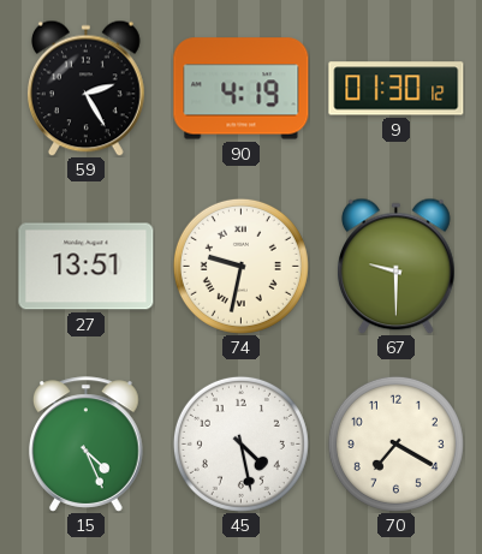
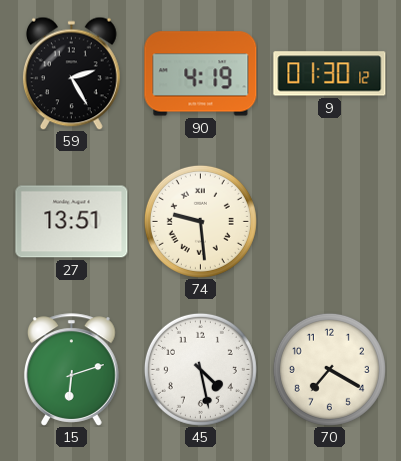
74: 9:32 -> 9:29
67: 9:30 -> none
15: 4:26 -> 6:12
